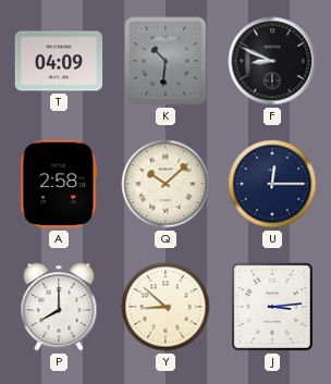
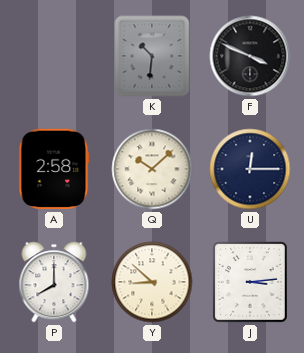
T: 04:09 -> none
F: 8:49 -> 3:49
